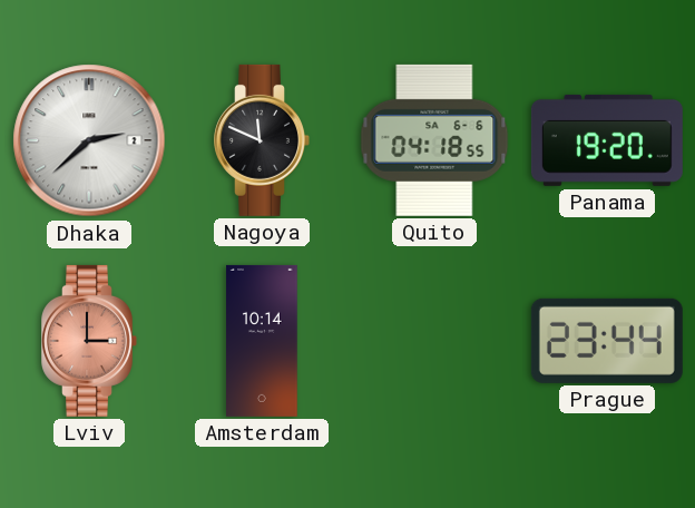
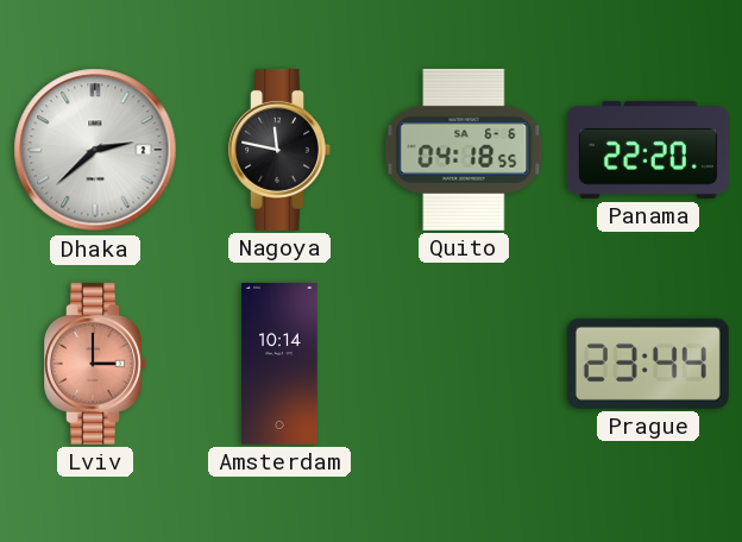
Nagoya: 11:49 -> 11:47
Panama: 19:20 -> 22:20
